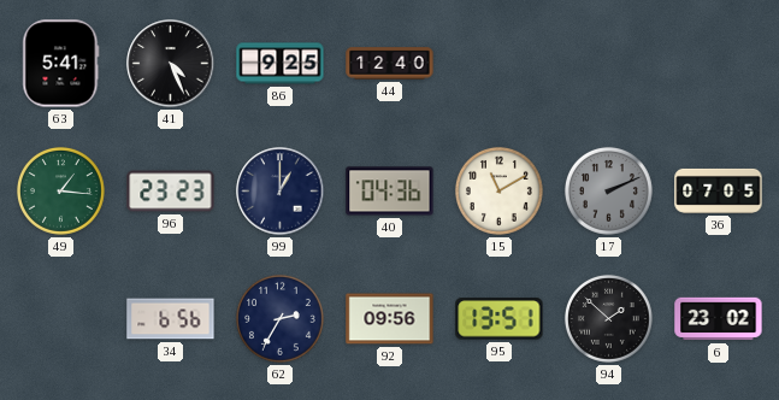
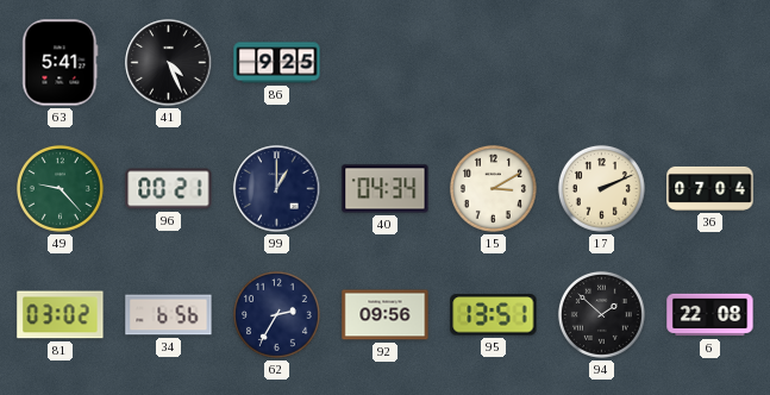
44: 12:40 -> none
49: 1:16 -> 9:23
96: 23:23 -> 00:21
40: 04:36 -> 04:34
15: 11:10 -> 3:10
17 dial: grey -> cream
36: 07:05 -> 07:04
81: none -> 03:02
6: 23:02 -> 22:08
